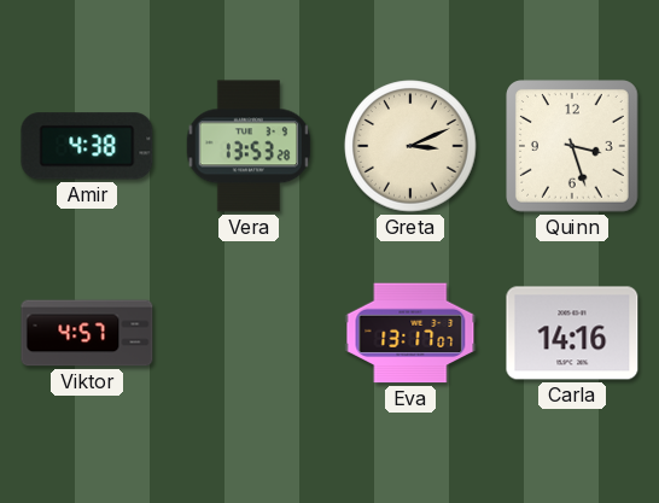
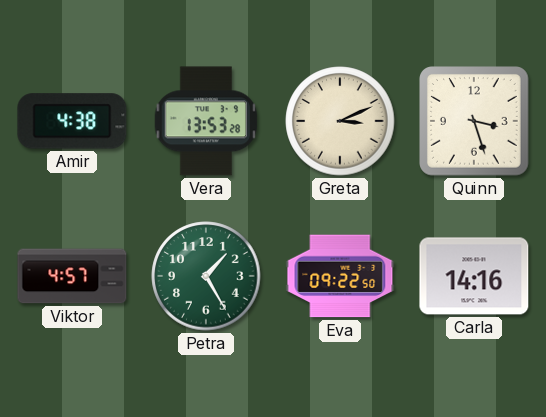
Petra: none -> 1:25
Eva: 13:17 -> 09:22
